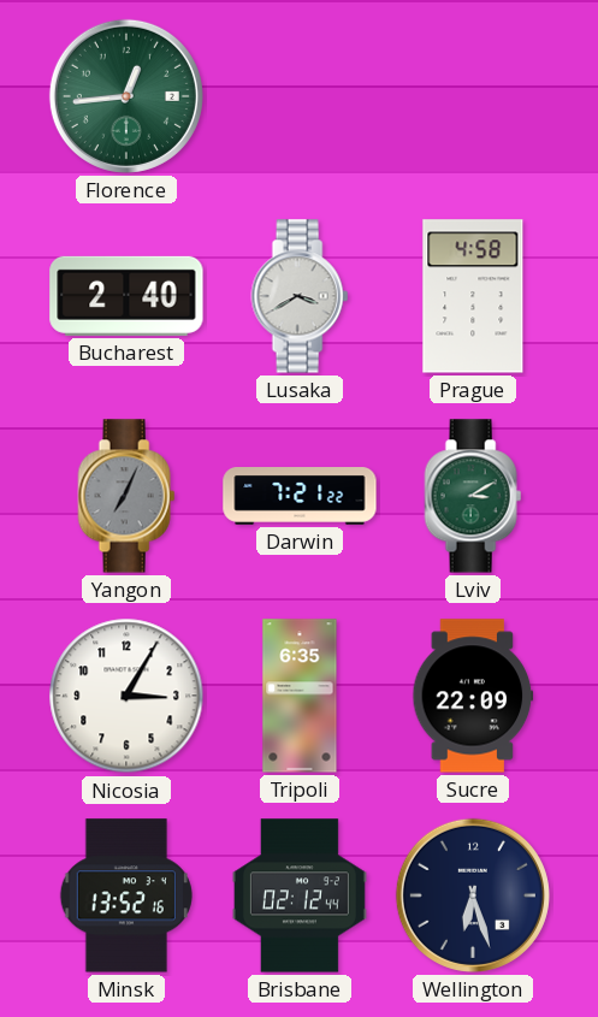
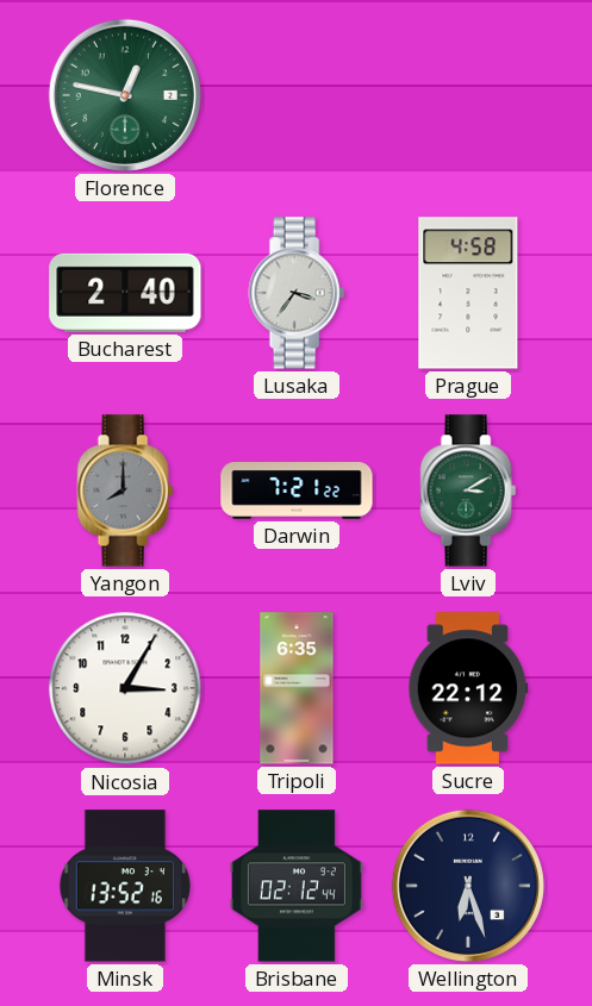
Florence: 12:44 -> 12:47
Lusaka: 3:40 -> 3:36
Yangon: 7:04 -> 8:00
Sucre: 22:09 -> 22:12
